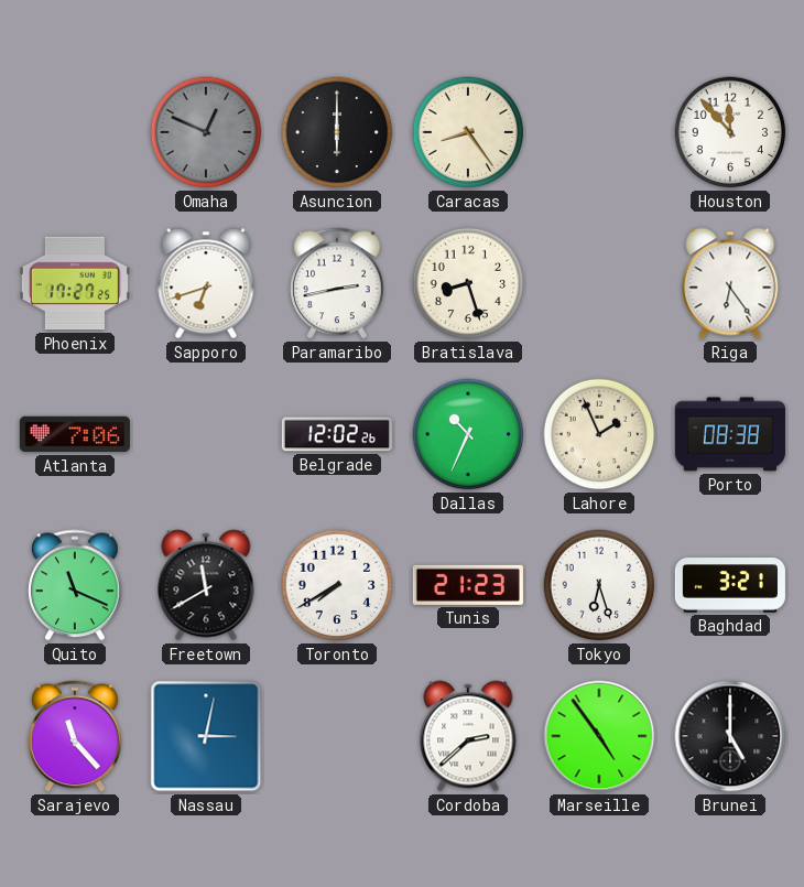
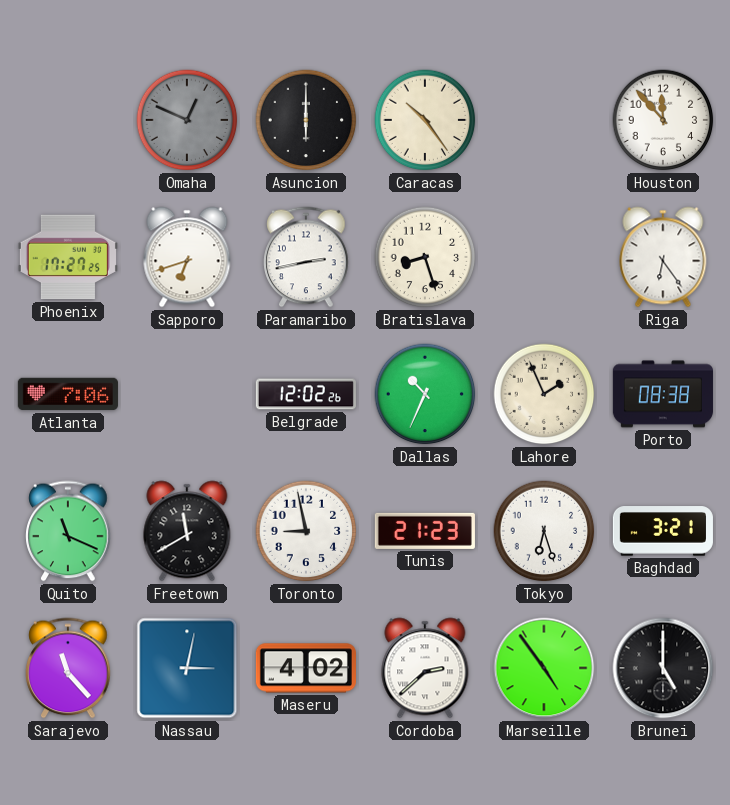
Caracas: 8:24 -> 10:24
Toronto: 7:40 -> 8:58
Maseru: none -> 4:02
